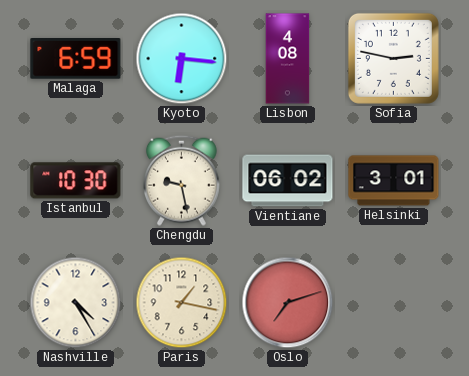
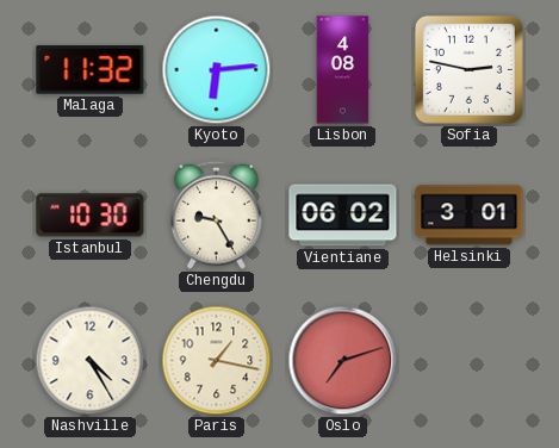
Malaga: 6:59 -> 11:32
Kyoto: 6:16 -> 6:14
Chengdu: 9:28 -> 9:25
